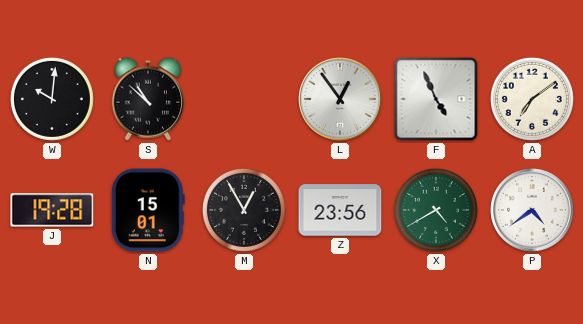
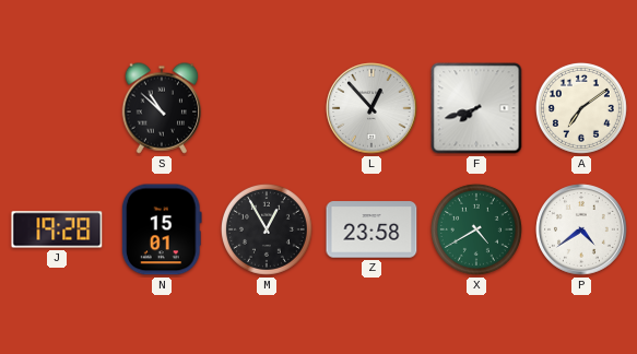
W: 10:01 -> none
L: 12:54 -> 12:53
F: 4:56 -> 7:42
Z: 23:56 -> 23:58
